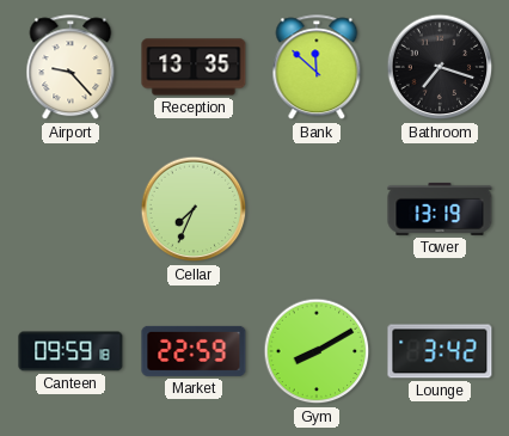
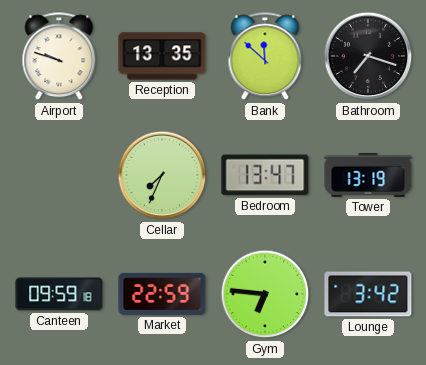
Airport: 9:23 -> 9:48
Bedroom: none -> 13:47
Gym: 8:10 -> 6:46
